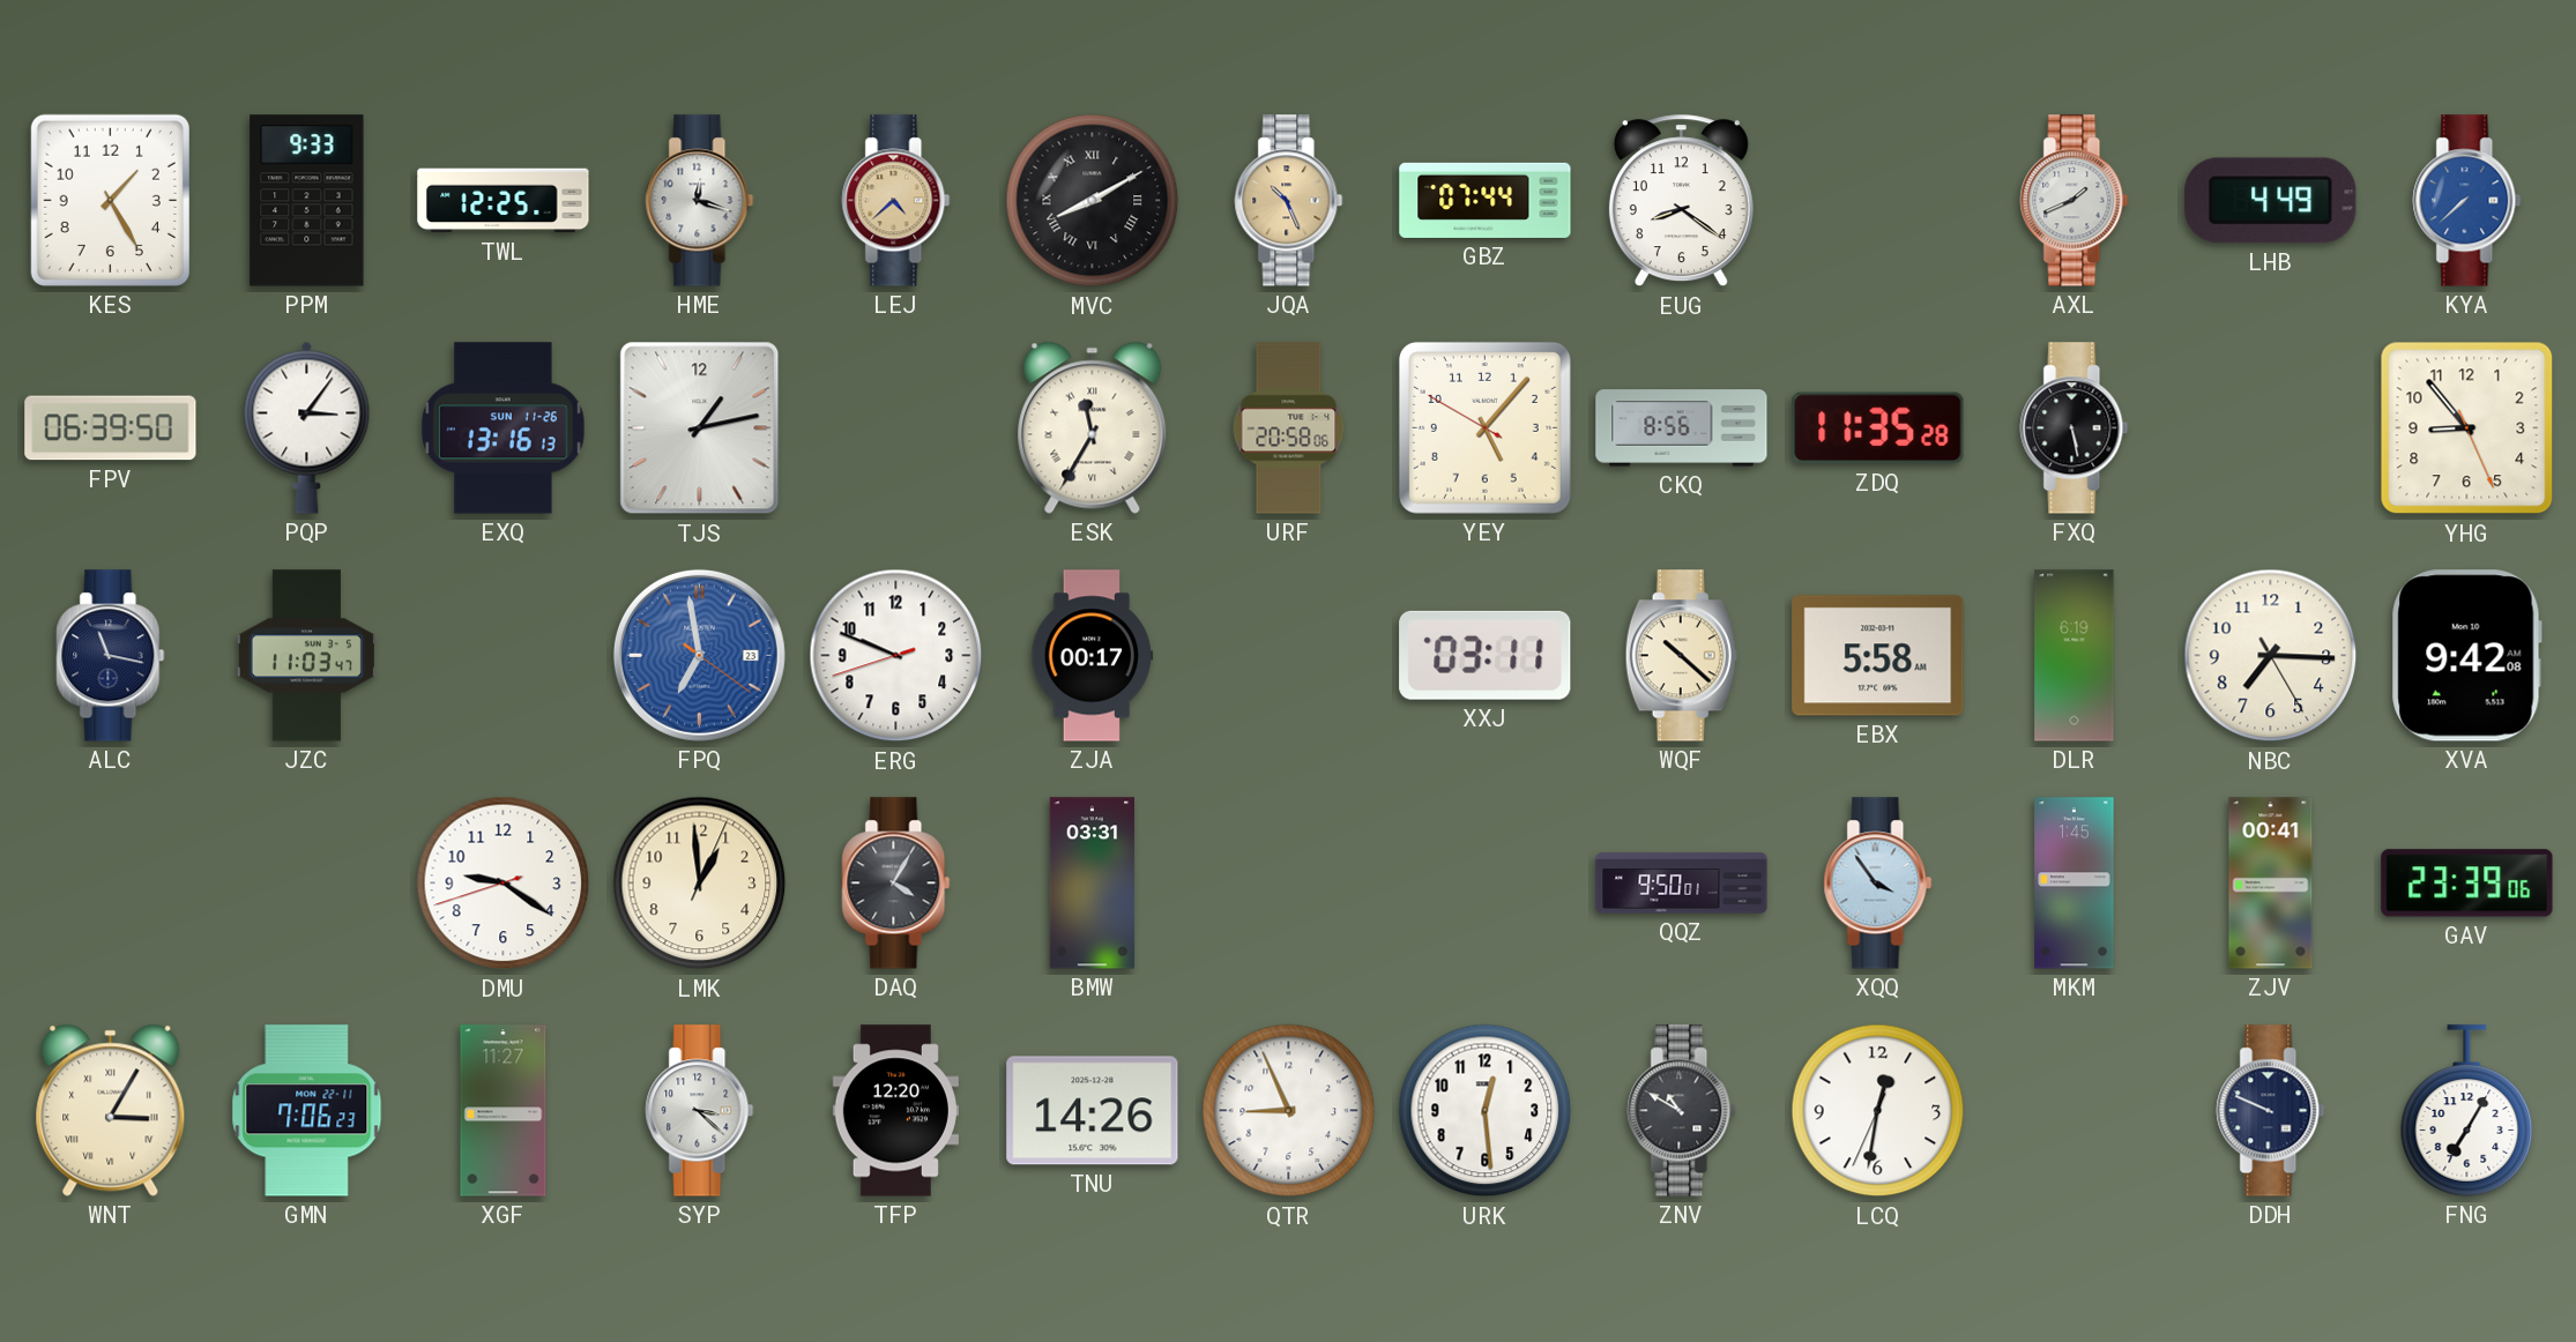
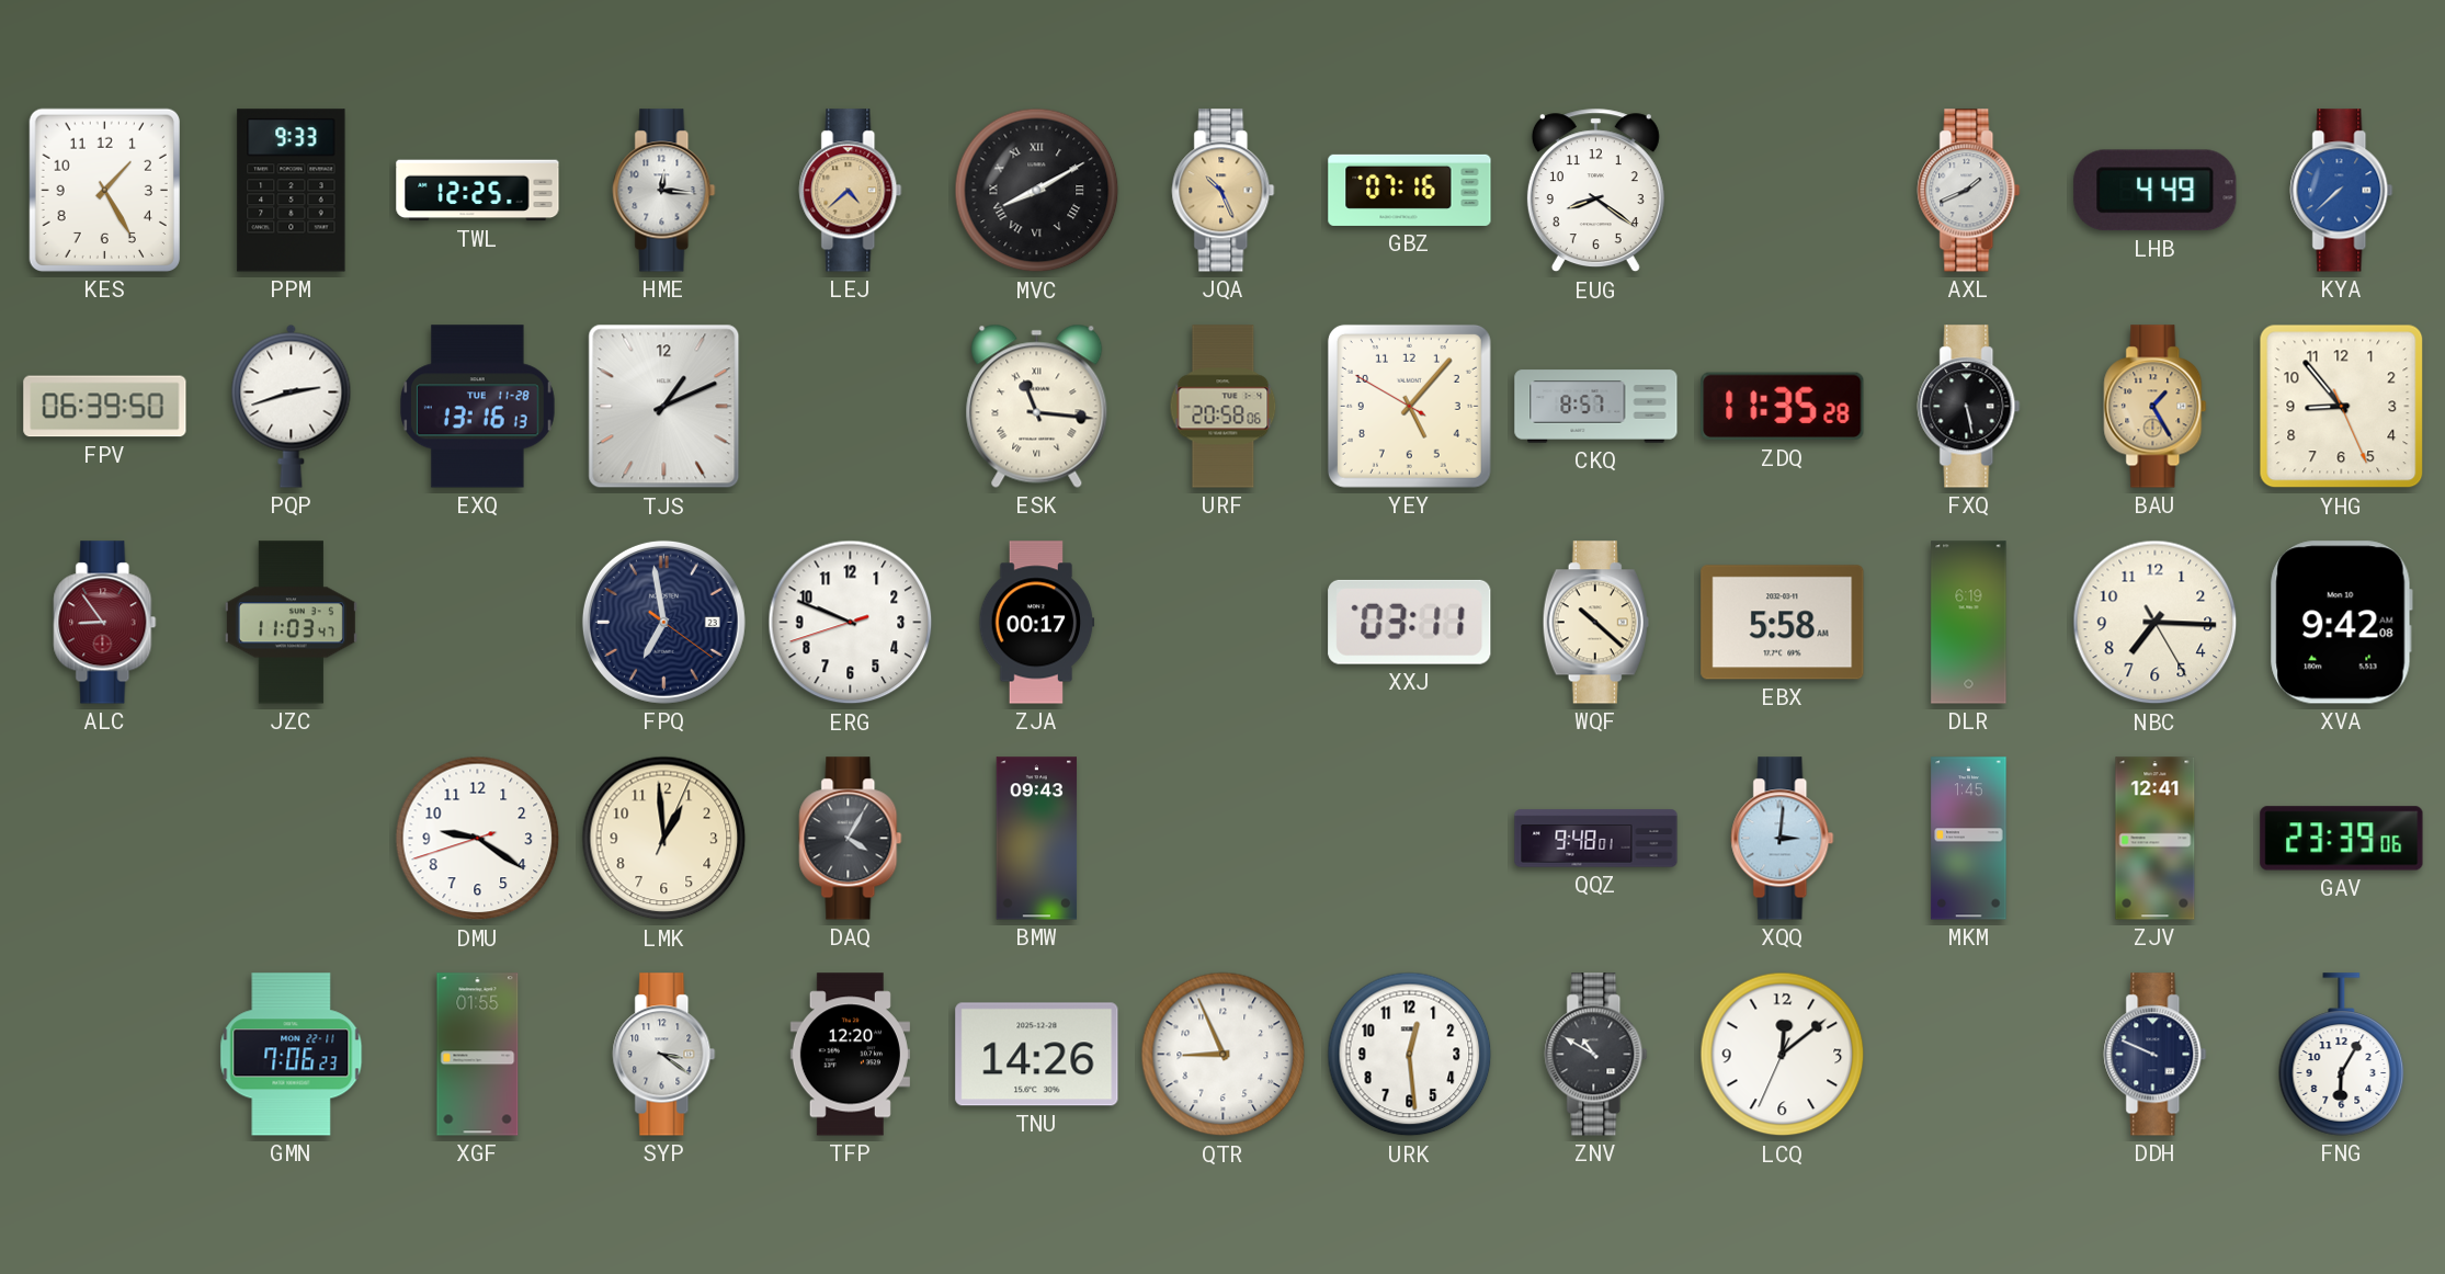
HME: 12:18 -> 12:16
GBZ: 07:44 -> 07:16
PQP: 3:06 -> 2:42
EXQ date: SUN 11-26 -> TUE 11-28
TJS: 1:13 -> 1:11
ESK: 11:35 -> 11:16
CKQ: 8:56 -> 8:57
BAU: none -> 1:25
ALC: 11:17 -> 8:54
ALC dial: navy -> burgundy
FPQ dial: blue -> navy
BMW: 03:31 -> 09:43
QQZ: 9:50 -> 9:48
XQQ: 3:54 -> 3:01
ZJV: 00:41 -> 12:41
WNT: 3:05 -> none
XGF: 11:27 -> 01:55
SYP: 3:22 -> 3:21
LCQ: 12:31 -> 12:08
FNG: 7:05 -> 6:05
